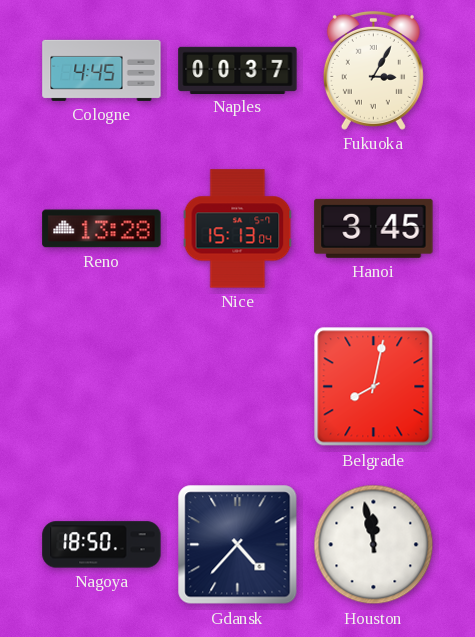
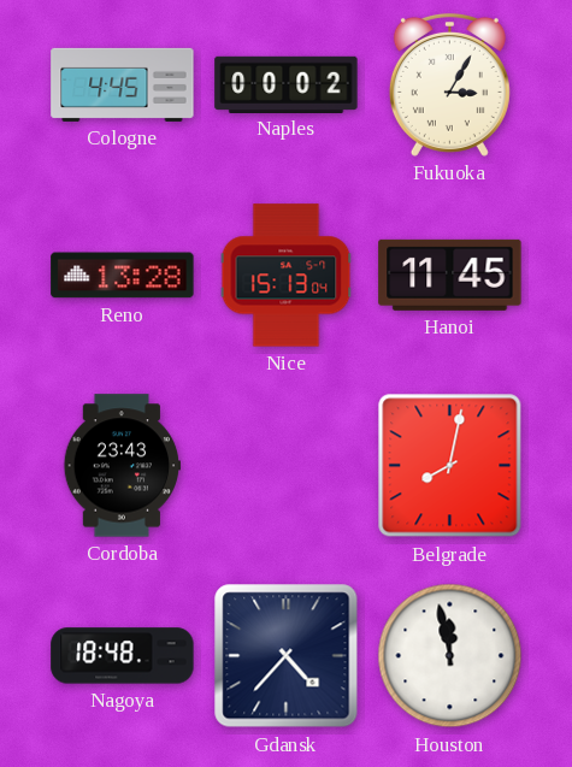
Naples: 00:37 -> 00:02
Hanoi: 3:45 -> 11:45
Cordoba: none -> 23:43
Nagoya: 18:50 -> 18:48
